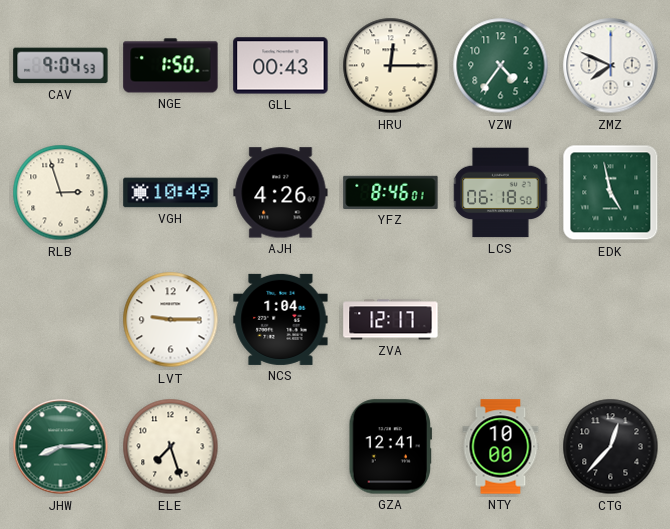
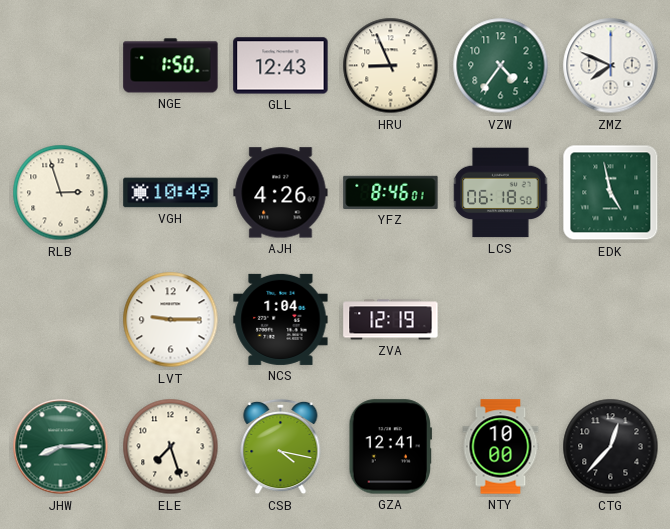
CAV: 9:04 -> none
GLL: 00:43 -> 12:43
HRU: 12:15 -> 8:56
ZVA: 12:17 -> 12:19
CSB: none -> 4:17
